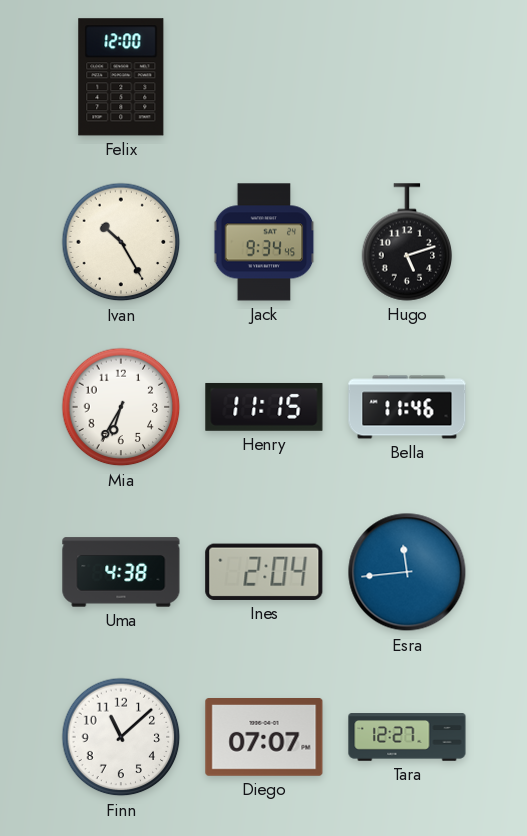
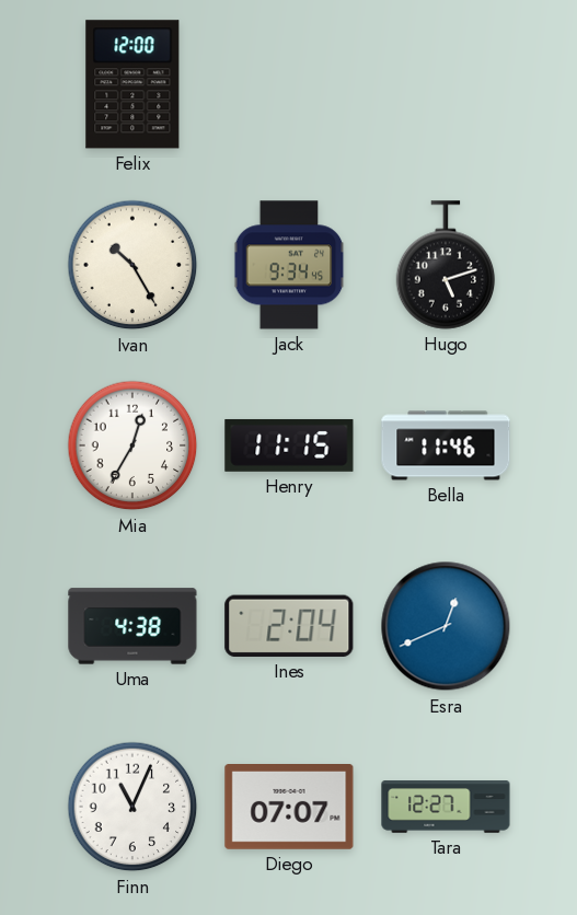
Mia: 6:35 -> 12:35
Esra: 11:44 -> 12:41
Finn: 11:08 -> 11:04
